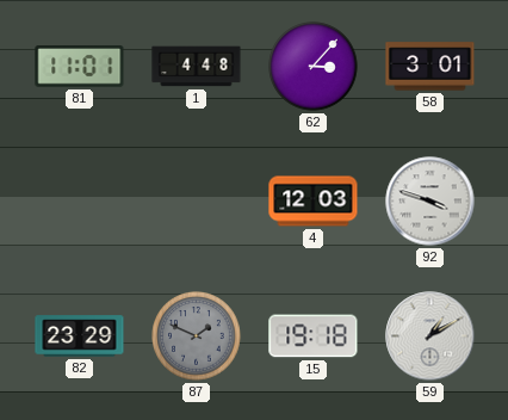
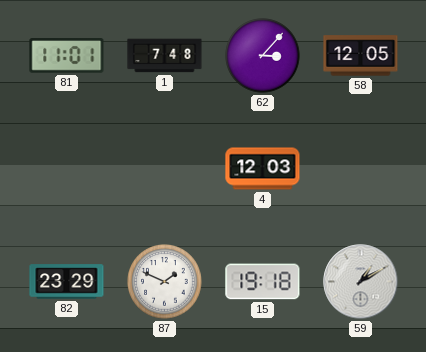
1: 4:48 -> 7:48
58: 3:01 -> 12:05
92: 3:48 -> none
87 dial: grey -> white
